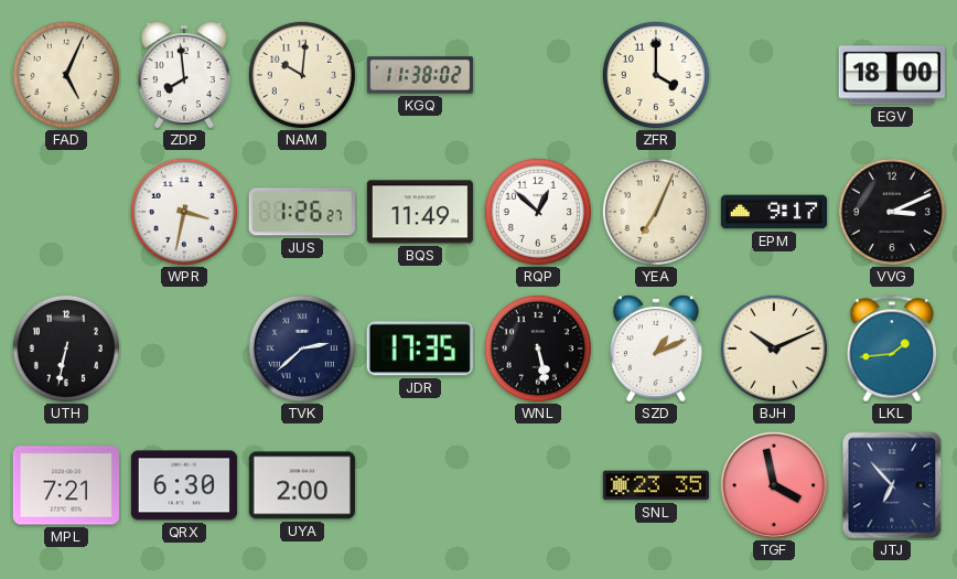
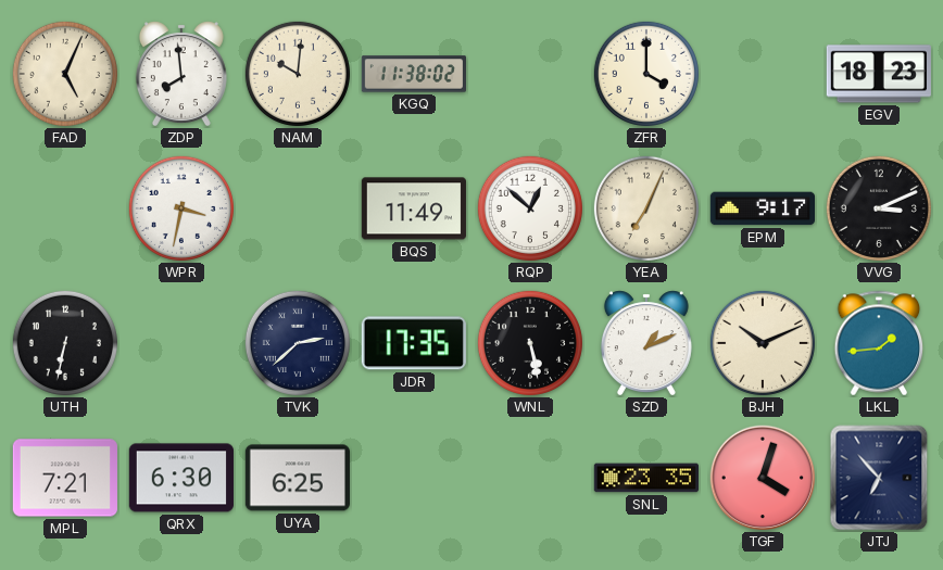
EGV: 18:00 -> 18:23
JUS: 1:26 -> none
UYA: 2:00 -> 6:25
TGF: 3:58 -> 4:03
